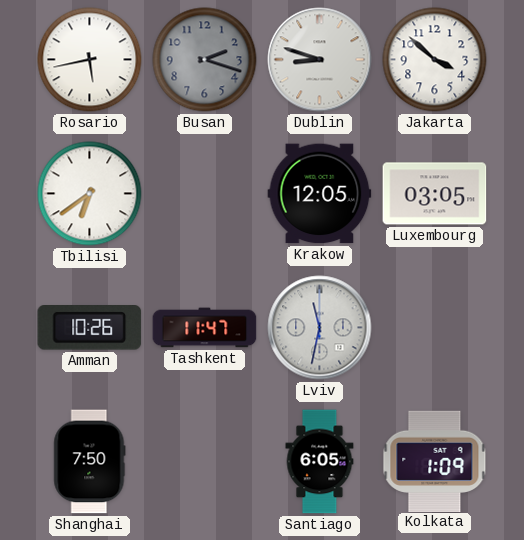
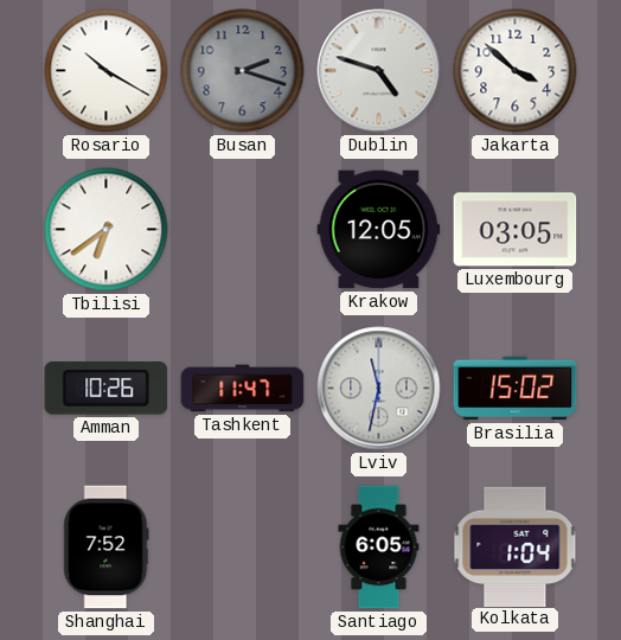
Rosario: 5:43 -> 10:20
Dublin: 8:48 -> 4:48
Brasilia: none -> 15:02
Shanghai: 7:50 -> 7:52
Kolkata: 1:09 -> 1:04
